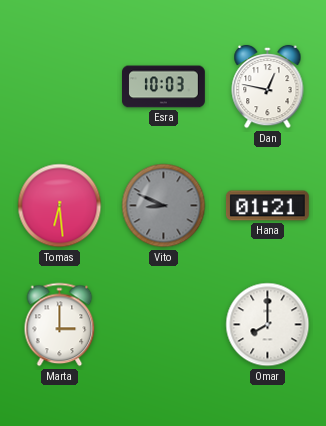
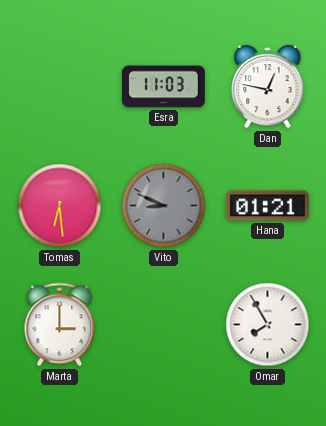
Esra: 10:03 -> 11:03
Omar: 8:00 -> 7:55
